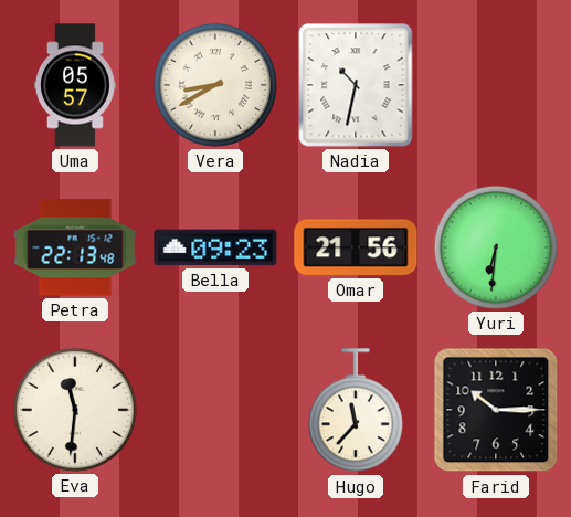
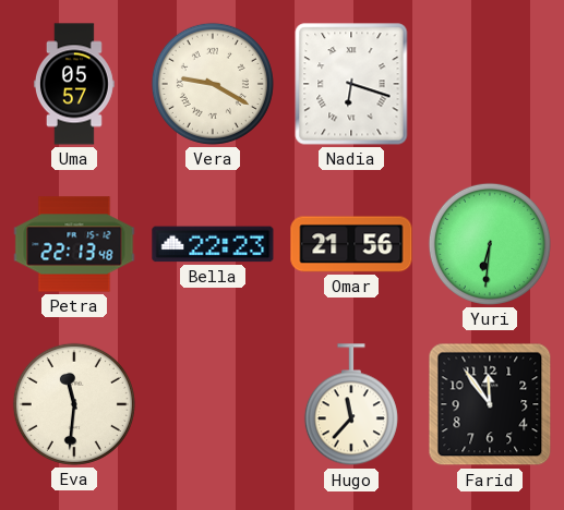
Vera: 8:40 -> 9:20
Nadia: 10:32 -> 6:18
Bella: 09:23 -> 22:23
Farid: 10:15 -> 11:54
